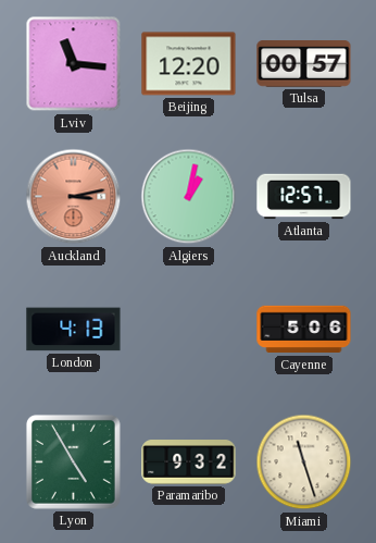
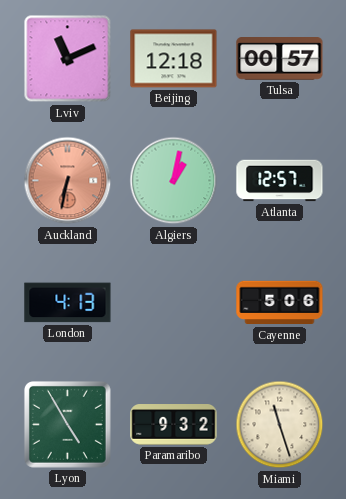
Lviv: 11:16 -> 11:11
Beijing: 12:20 -> 12:18
Auckland: 3:13 -> 6:32
